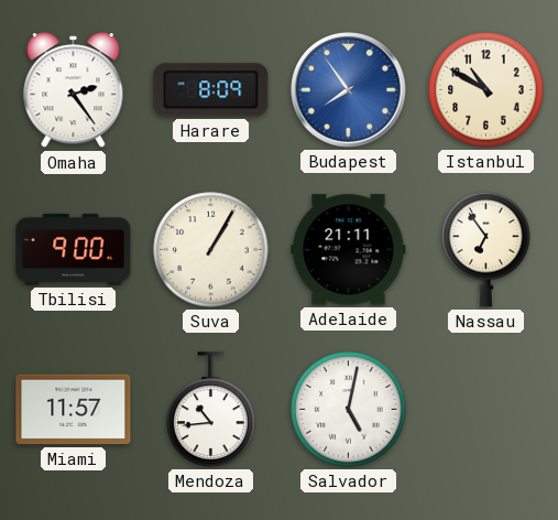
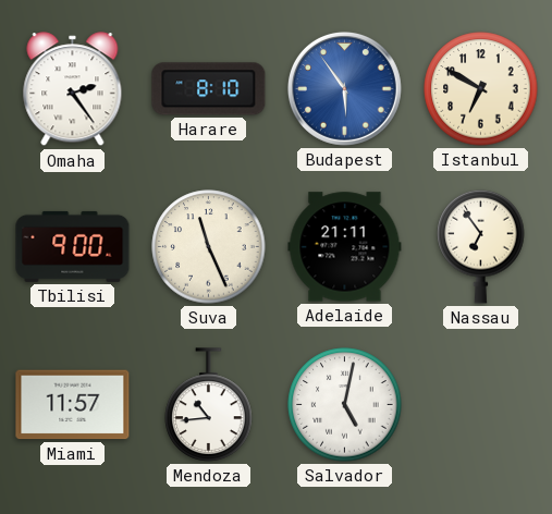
Harare: 8:09 -> 8:10
Budapest: 7:54 -> 5:54
Istanbul: 10:50 -> 6:50
Suva: 1:05 -> 11:26
